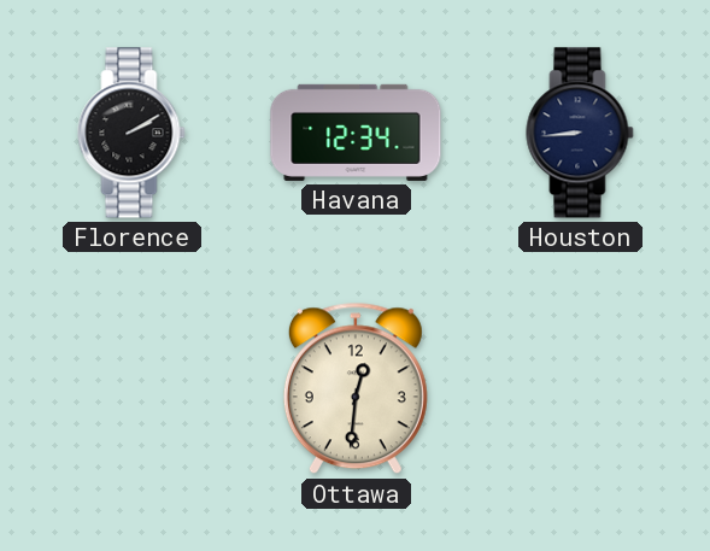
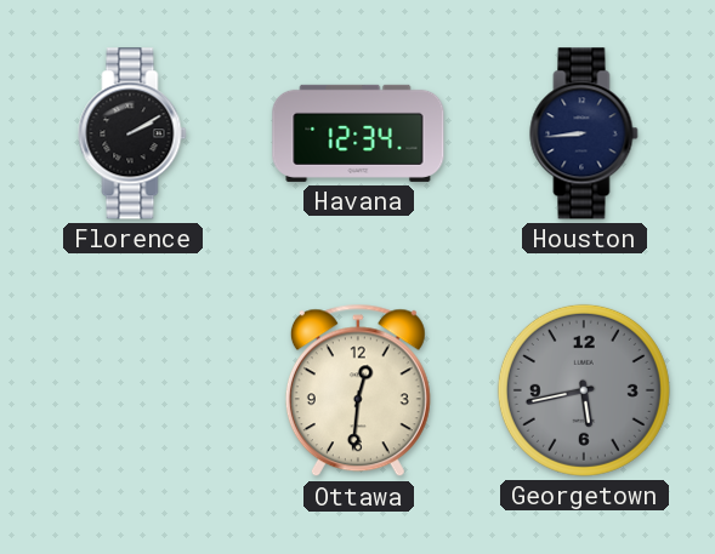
Georgetown: none -> 5:43
